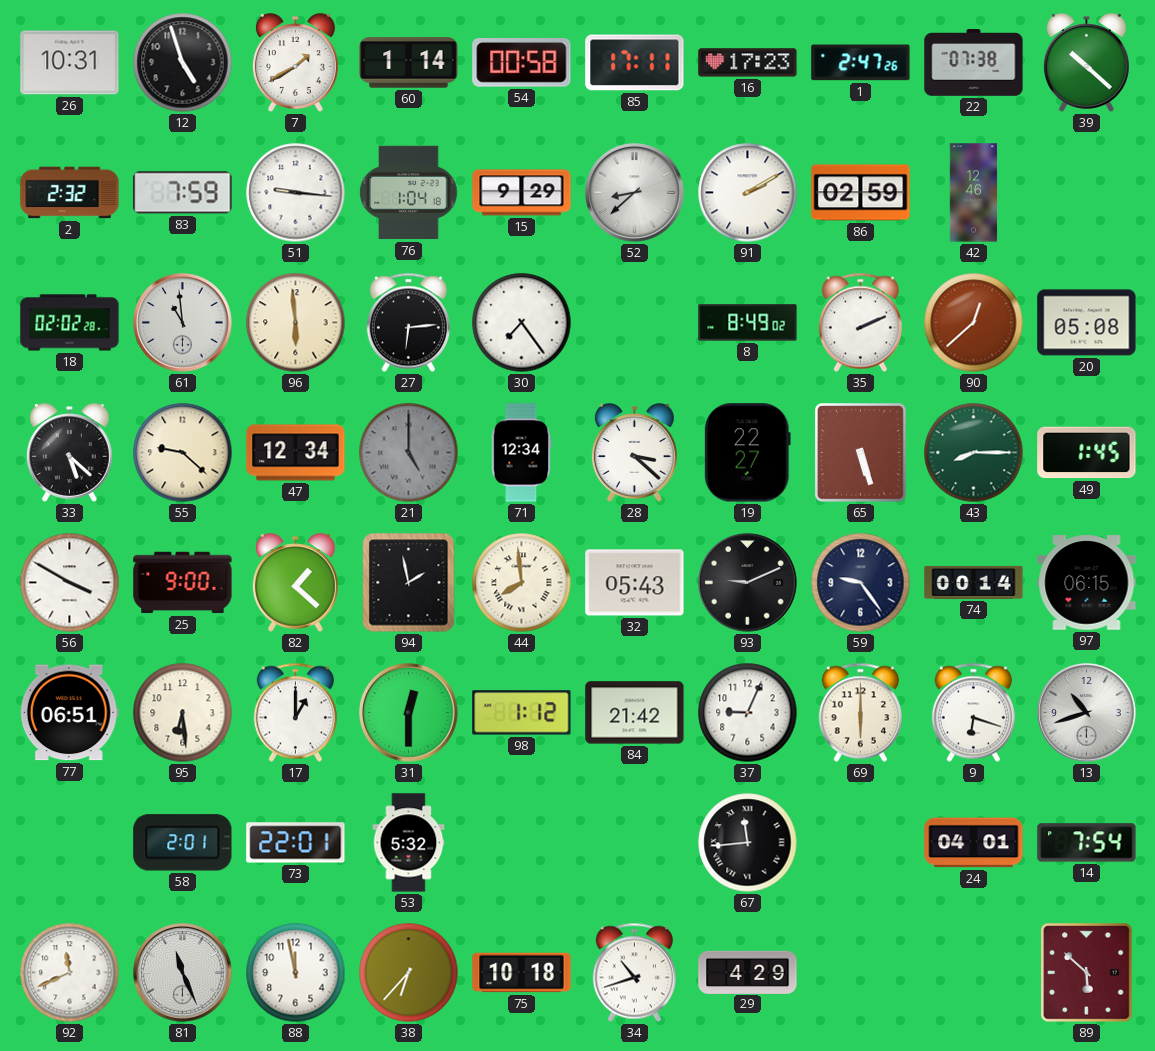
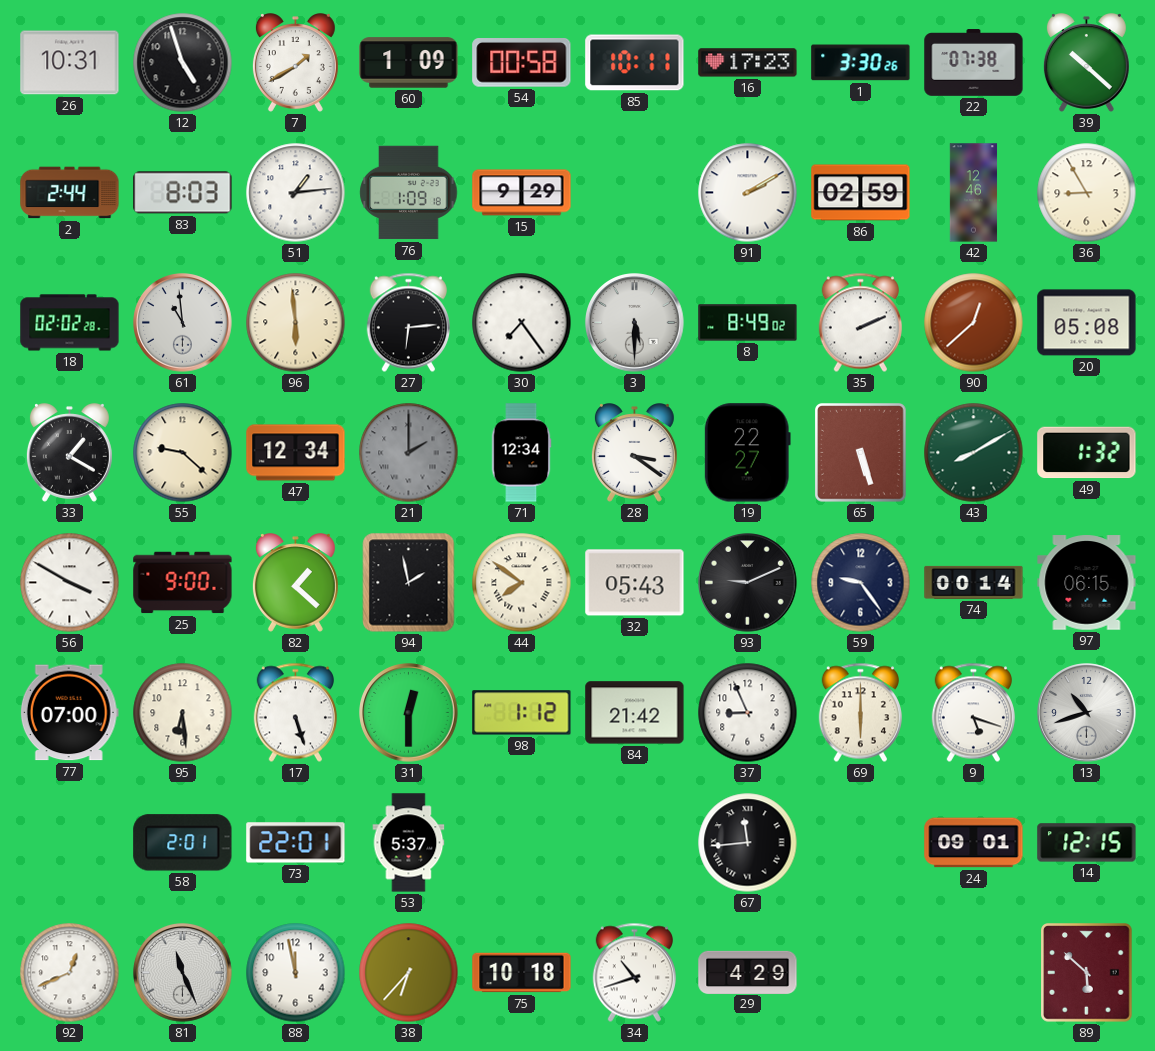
60: 1:14 -> 1:09
85: 17:11 -> 10:11
1: 2:47 -> 3:30
2: 2:32 -> 2:44
83: 7:59 -> 8:03
51: 9:16 -> 1:14
76: 1:04 -> 1:09
52: 8:38 -> none
36: none -> 8:55
3: none -> 5:30
33: 5:22 -> 1:20
21: 5:00 -> 2:00
28: 3:22 -> 3:21
43: 8:15 -> 8:10
49: 1:45 -> 1:32
44: 7:59 -> 7:51
77: 06:51 -> 07:00
17: 1:00 -> 5:27
37: 9:04 -> 8:56
9: 6:18 -> 5:18
53: 5:32 -> 5:37
24: 04:01 -> 09:01
14: 7:54 -> 12:15
92: 11:41 -> 12:41
